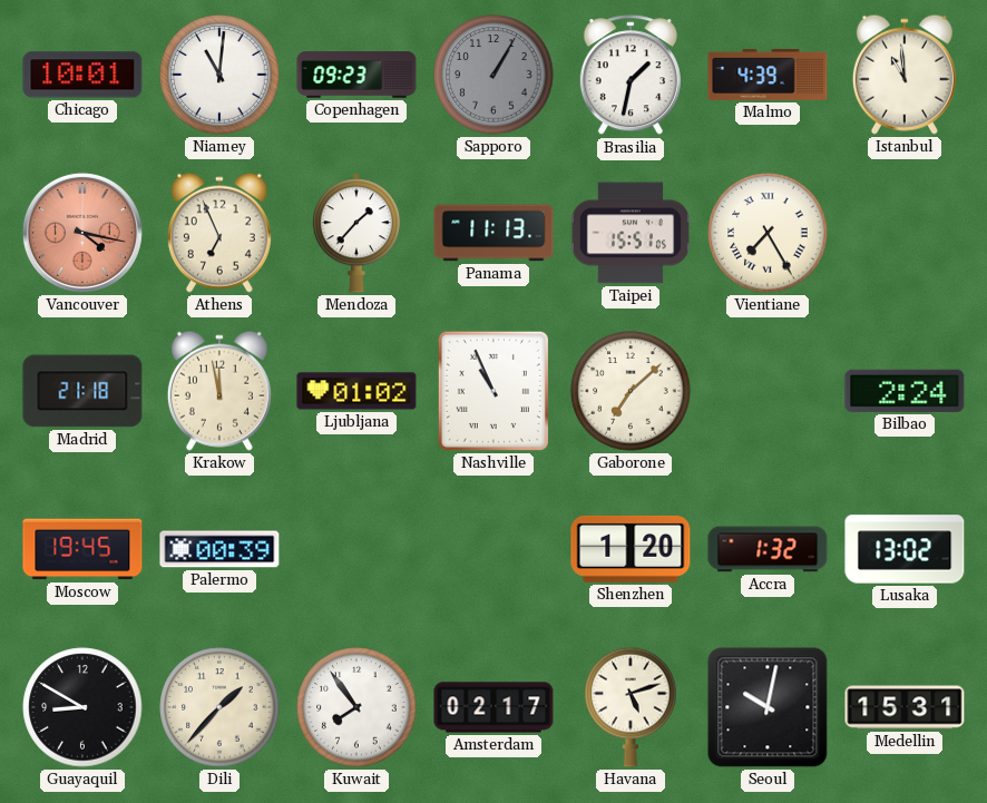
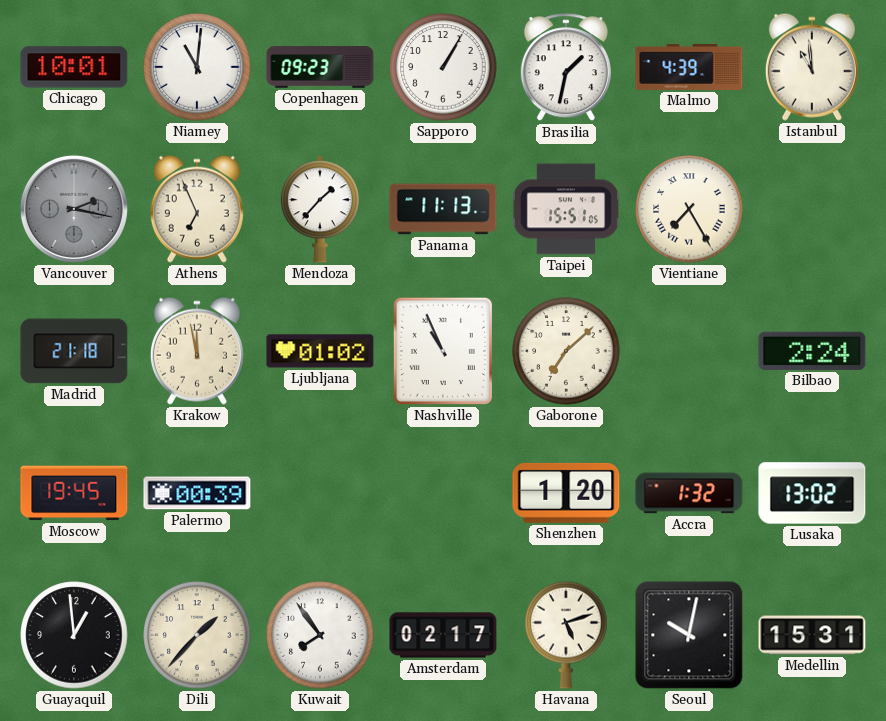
Sapporo dial: grey -> white
Vancouver: 4:17 -> 2:17
Vancouver dial: salmon -> grey
Guayaquil: 8:50 -> 12:59
